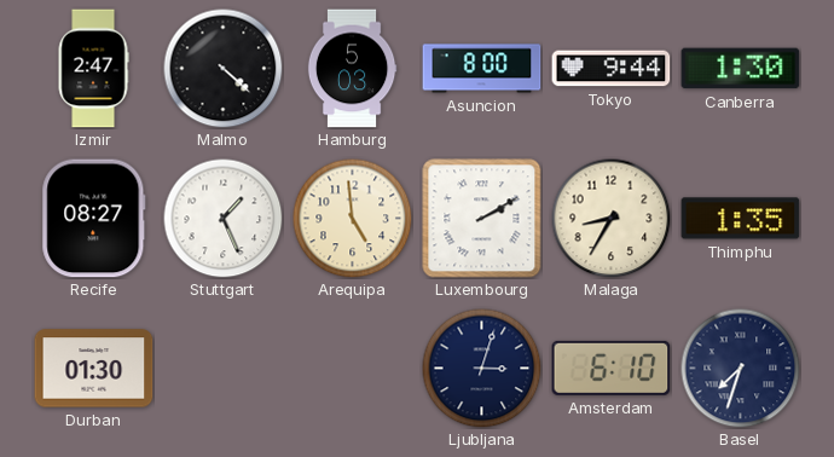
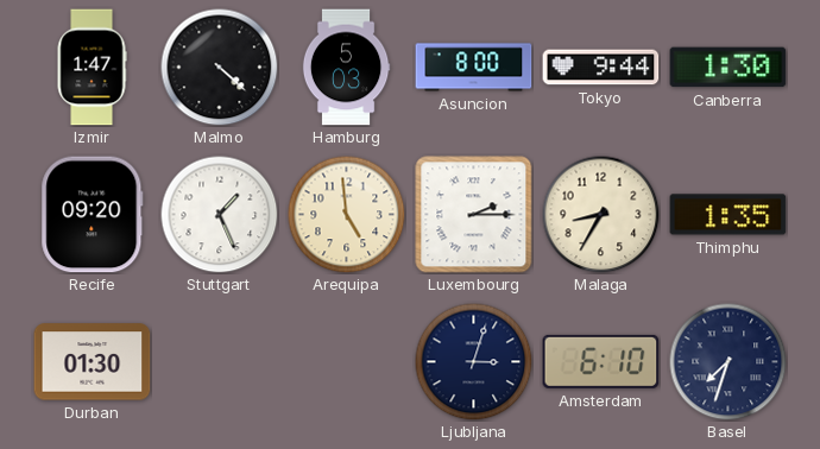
Izmir: 2:47 -> 1:47
Recife: 08:27 -> 09:20
Luxembourg: 2:10 -> 2:15
